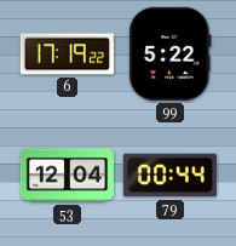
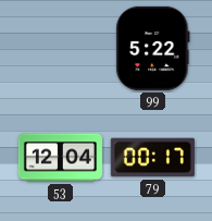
6: 17:19 -> none
79: 00:44 -> 00:17
